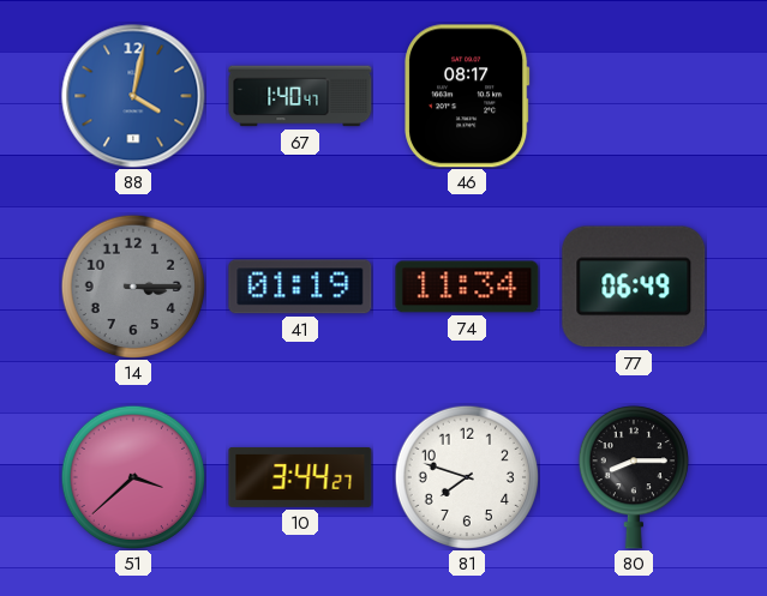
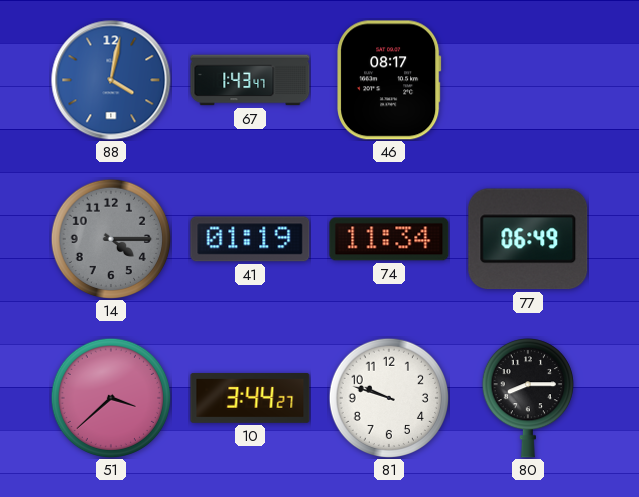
67: 1:40 -> 1:43
14: 3:15 -> 4:15
81: 7:48 -> 9:48
